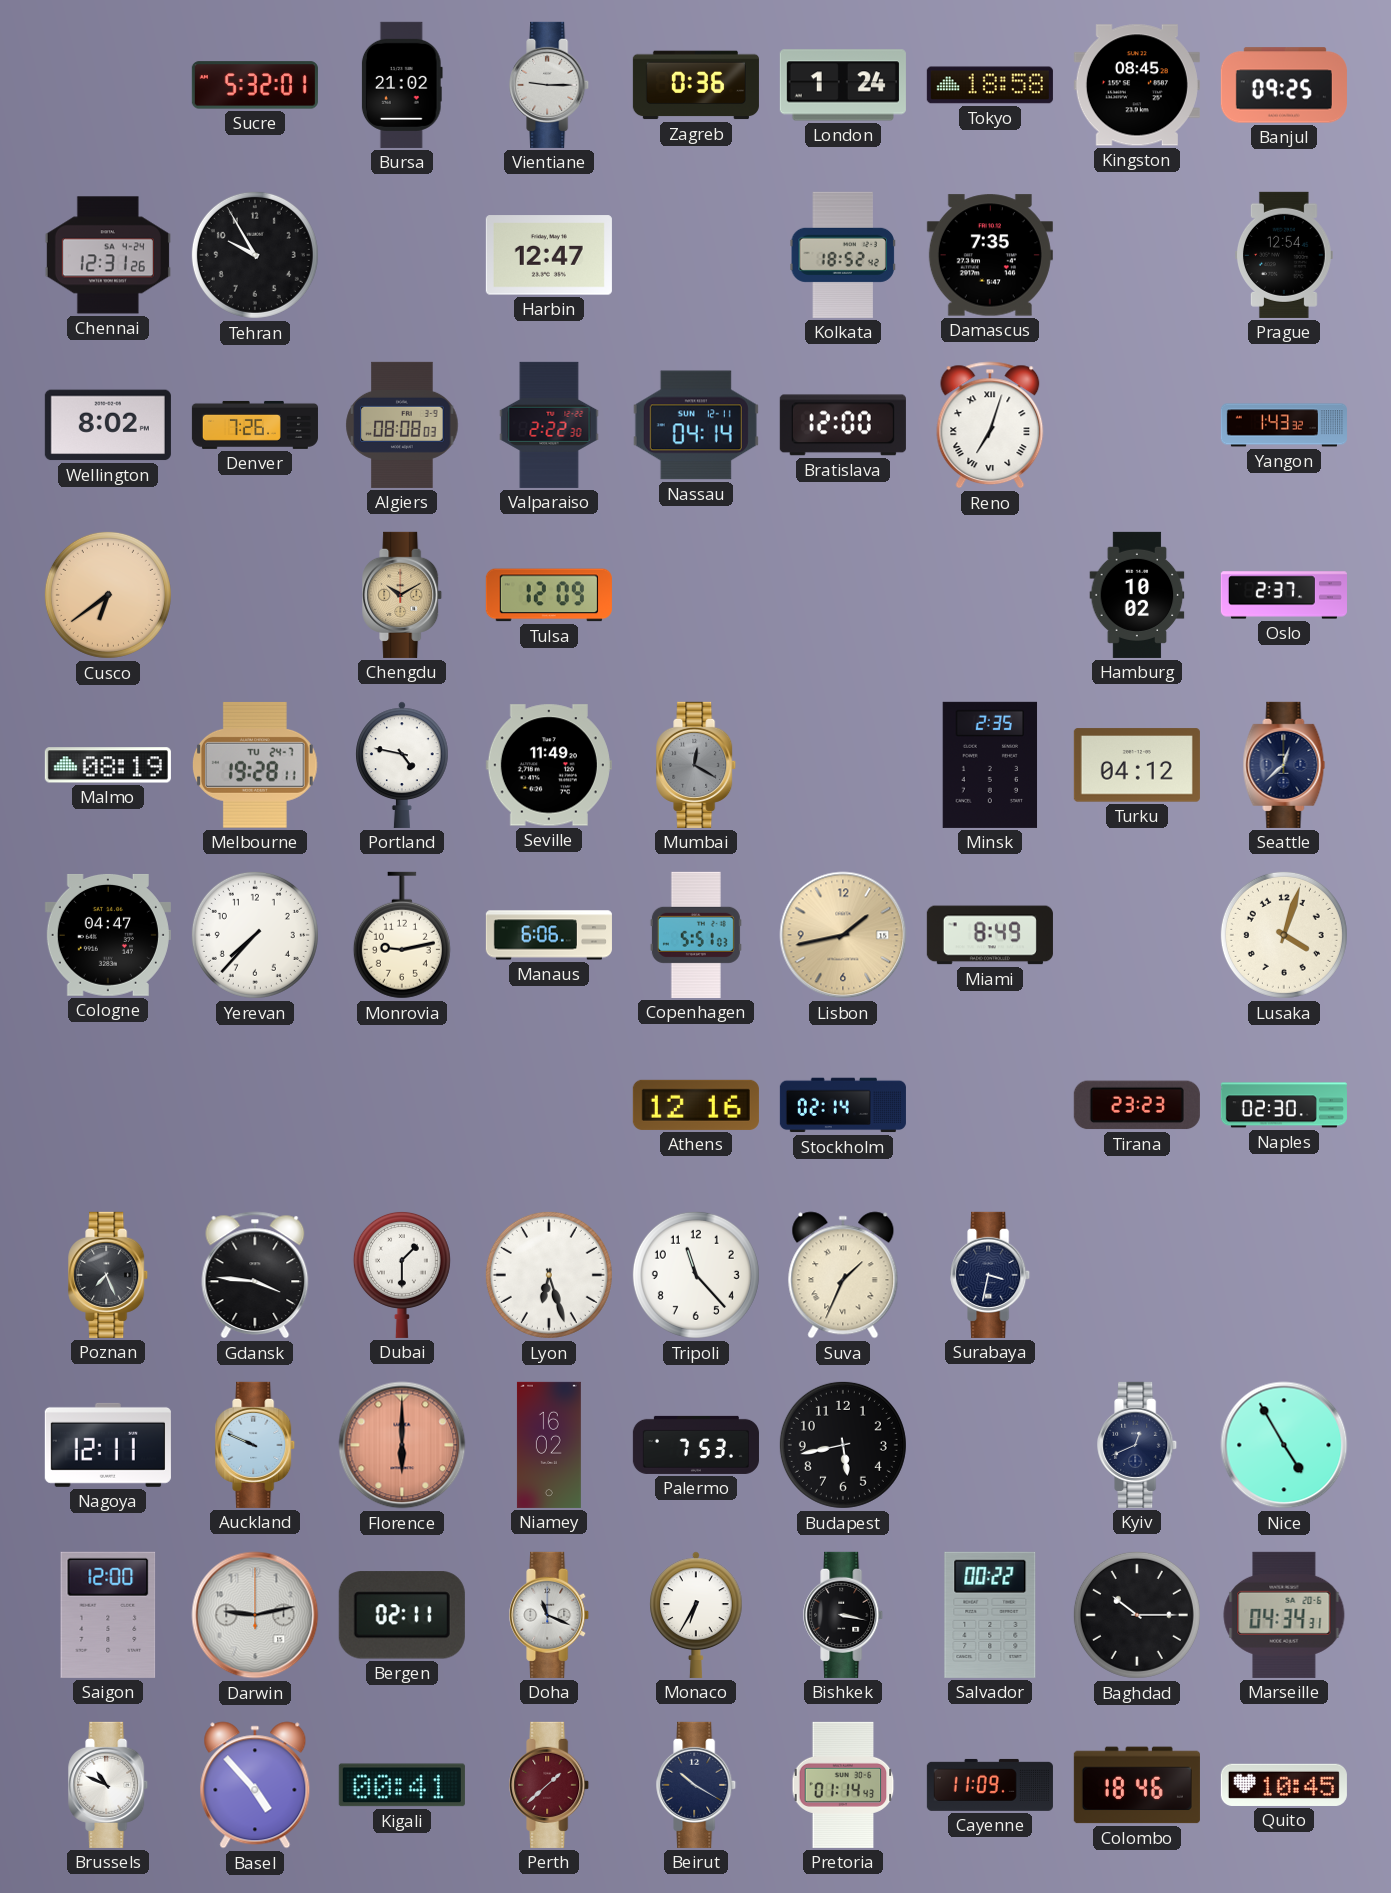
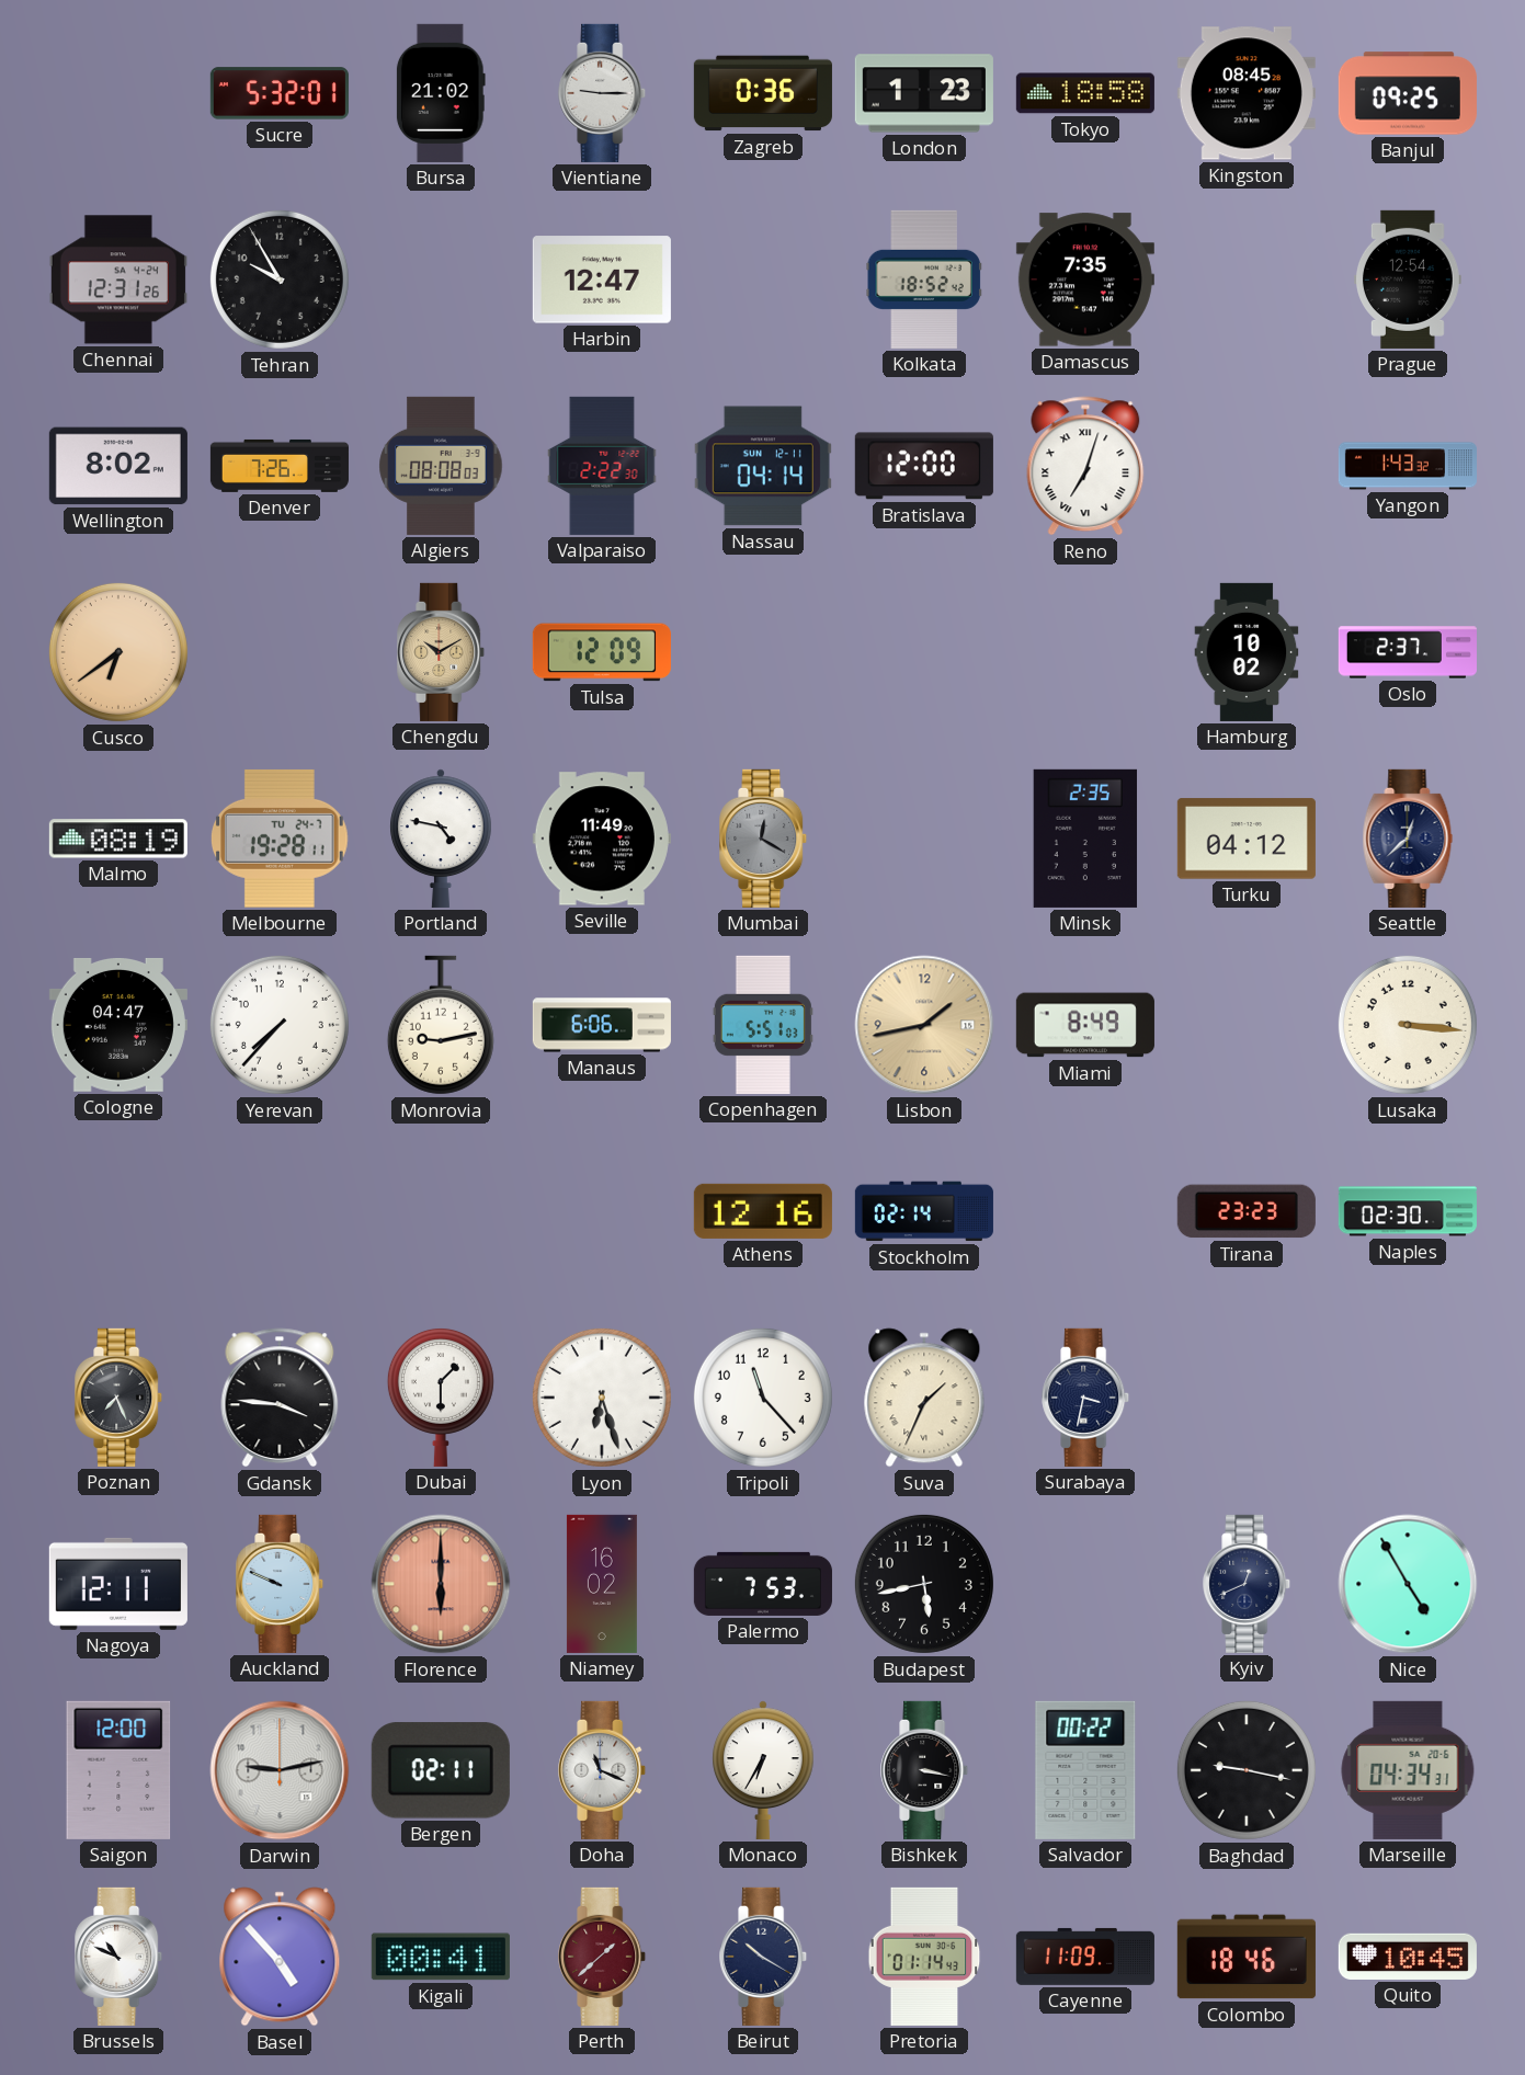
London: 1:24 -> 1:23
Lusaka: 4:03 -> 3:16
Baghdad: 10:15 -> 9:17
